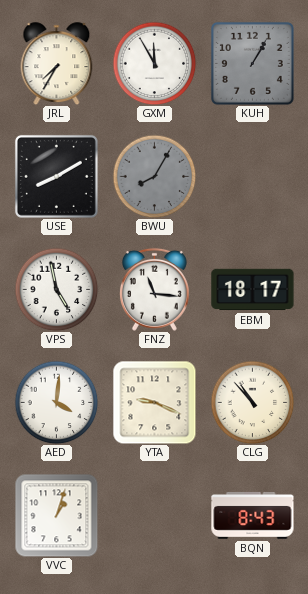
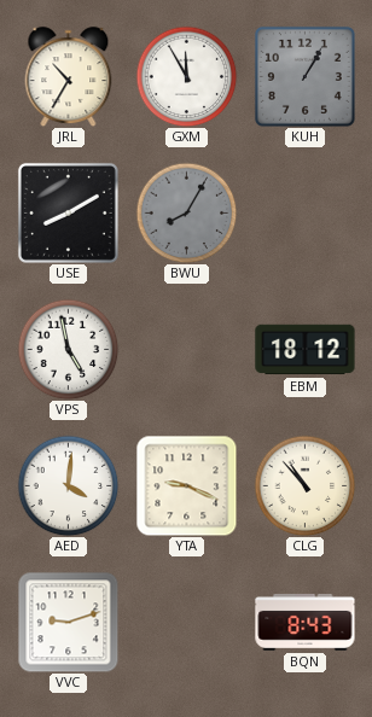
JRL: 7:35 -> 10:35
FNZ: 11:16 -> none
EBM: 18:17 -> 18:12
VVC: 1:03 -> 9:12
